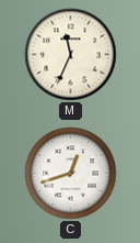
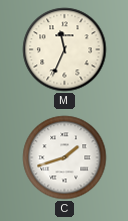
C: 12:42 -> 1:42
